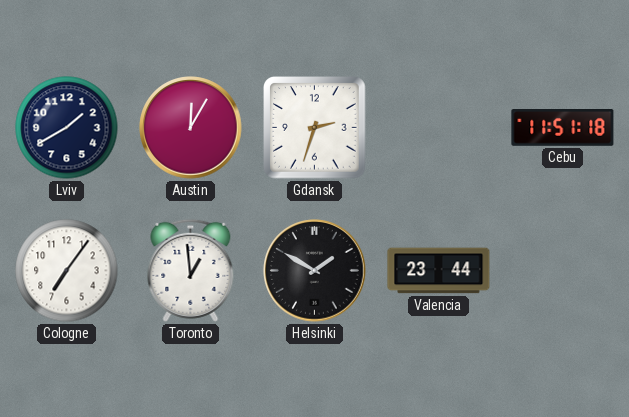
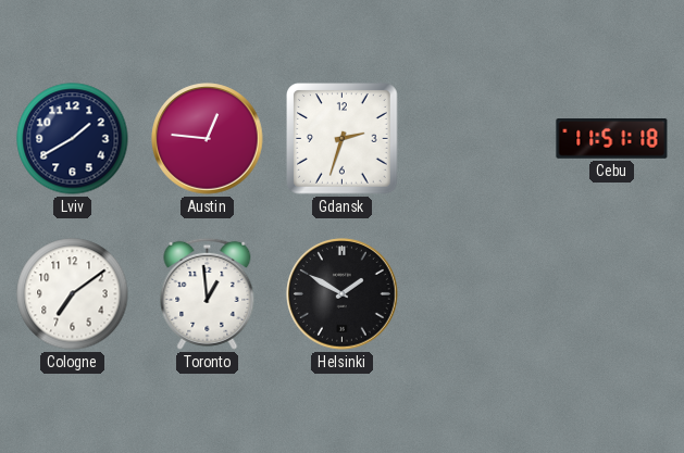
Austin: 12:05 -> 12:46
Cologne: 7:06 -> 7:09
Valencia: 23:44 -> none
